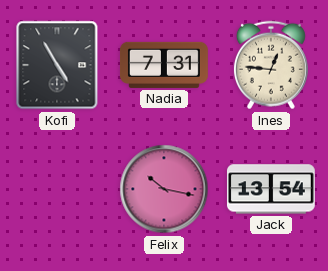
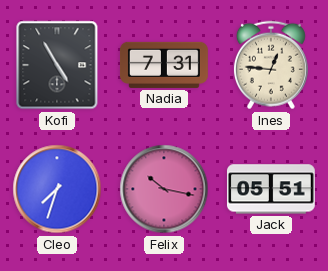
Cleo: none -> 7:33
Jack: 13:54 -> 05:51
